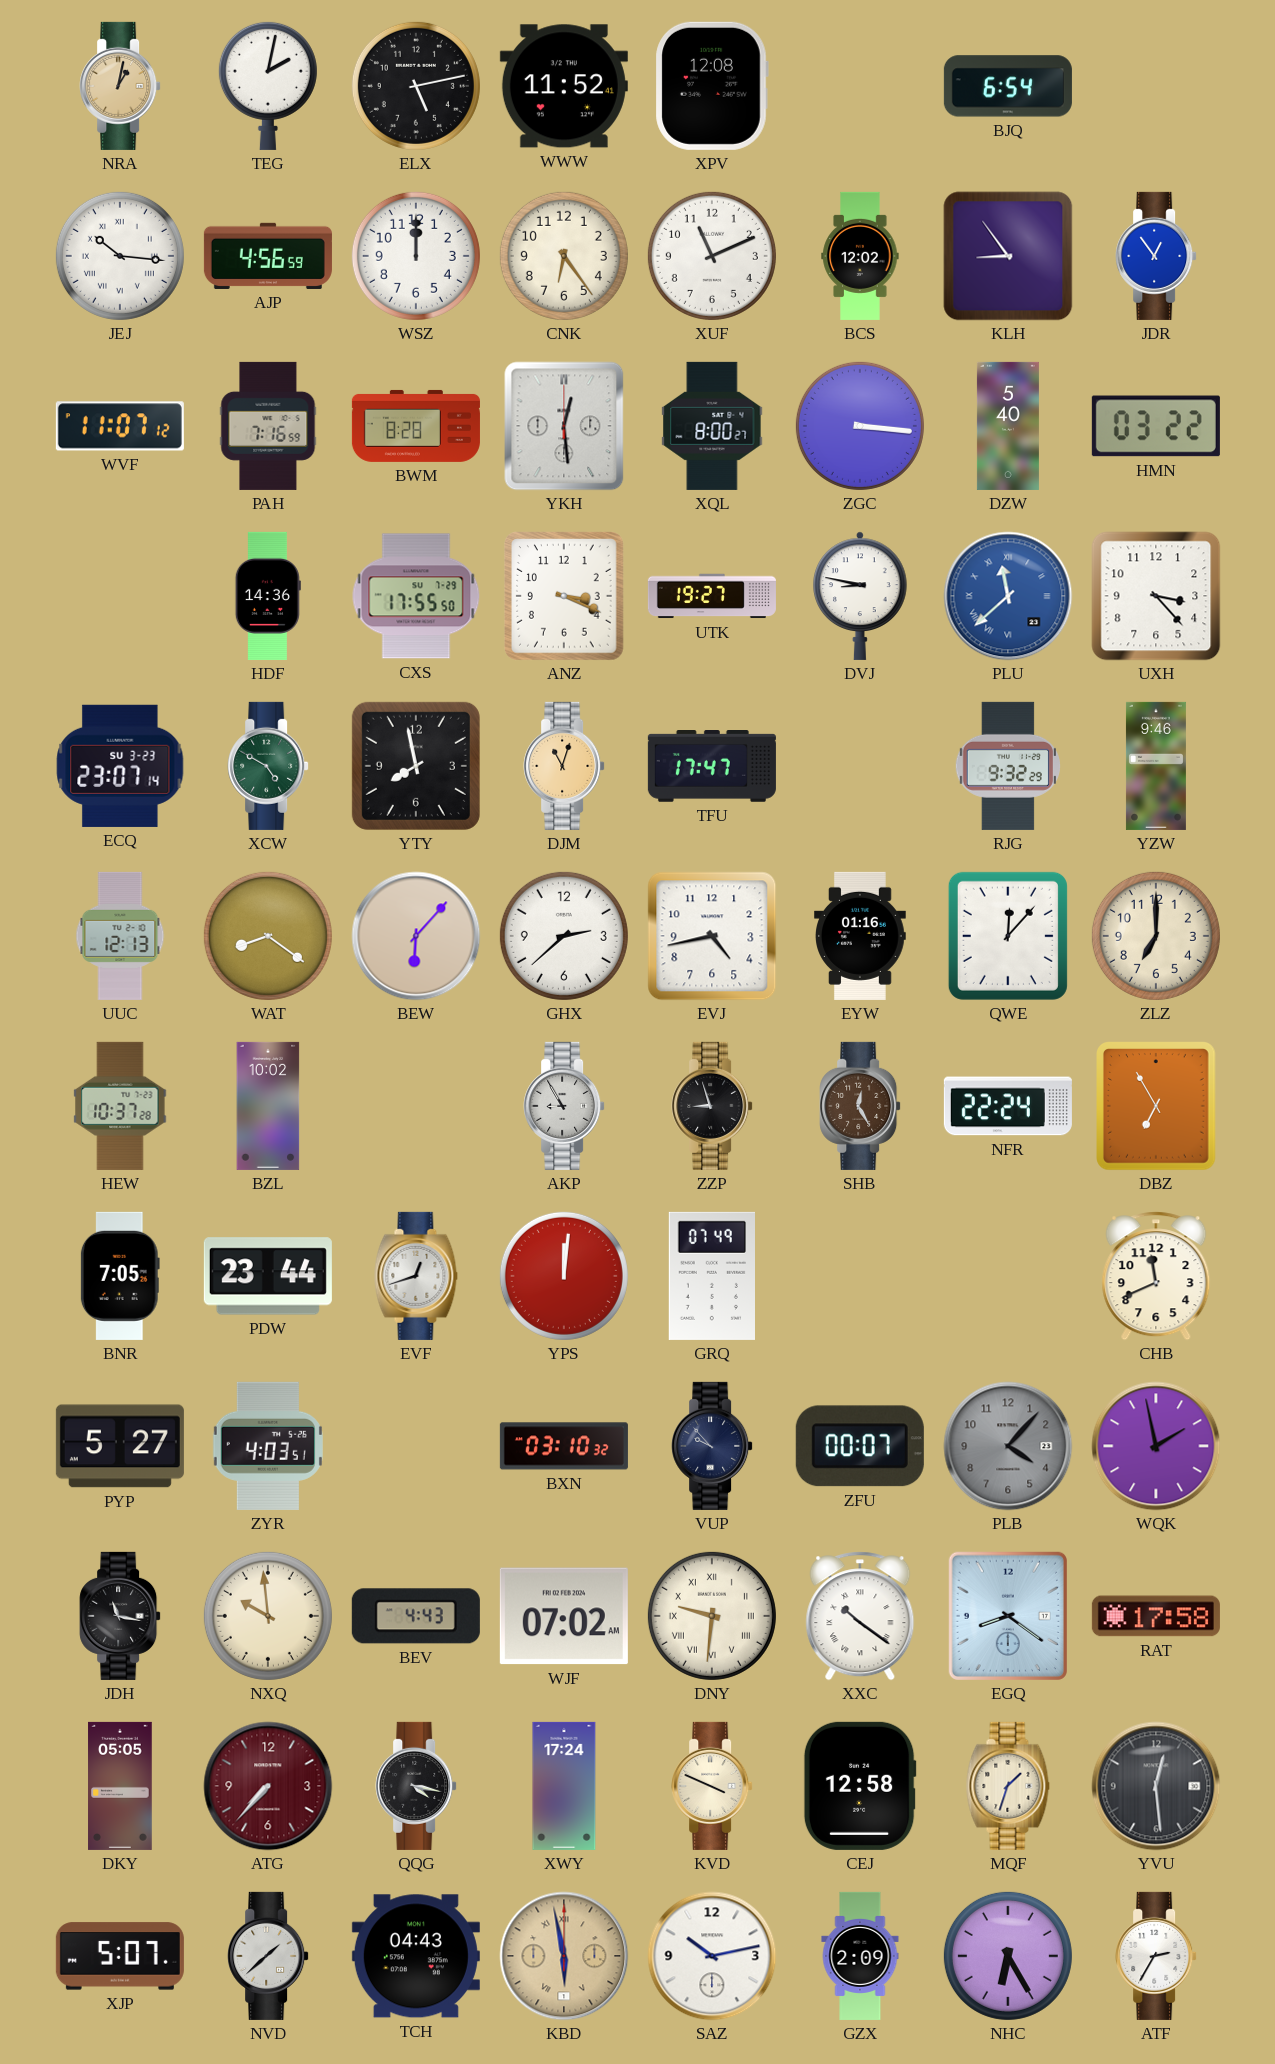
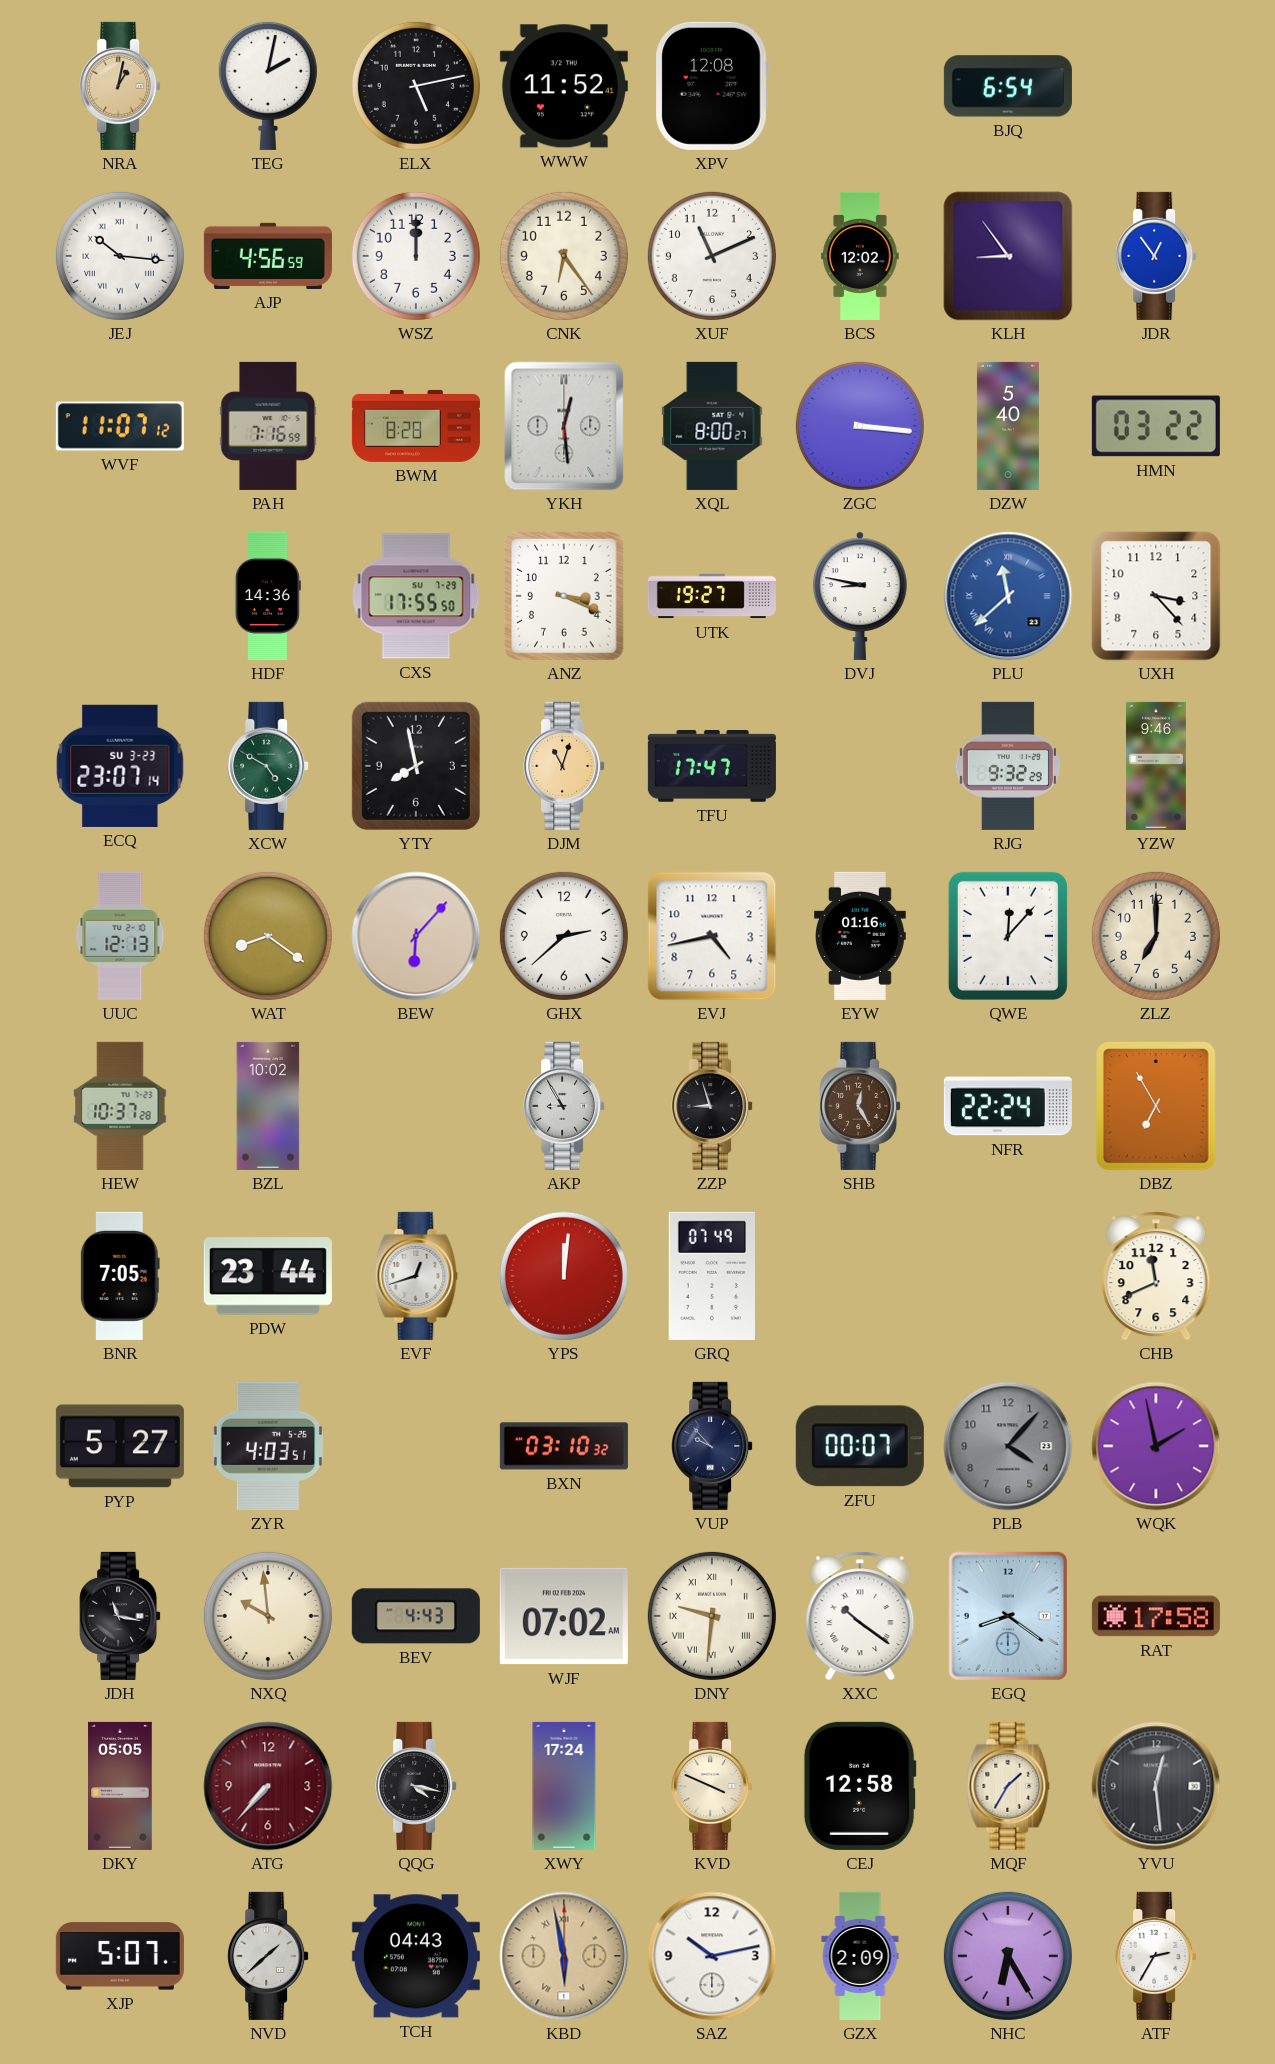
MQF: 1:33 -> 1:35
